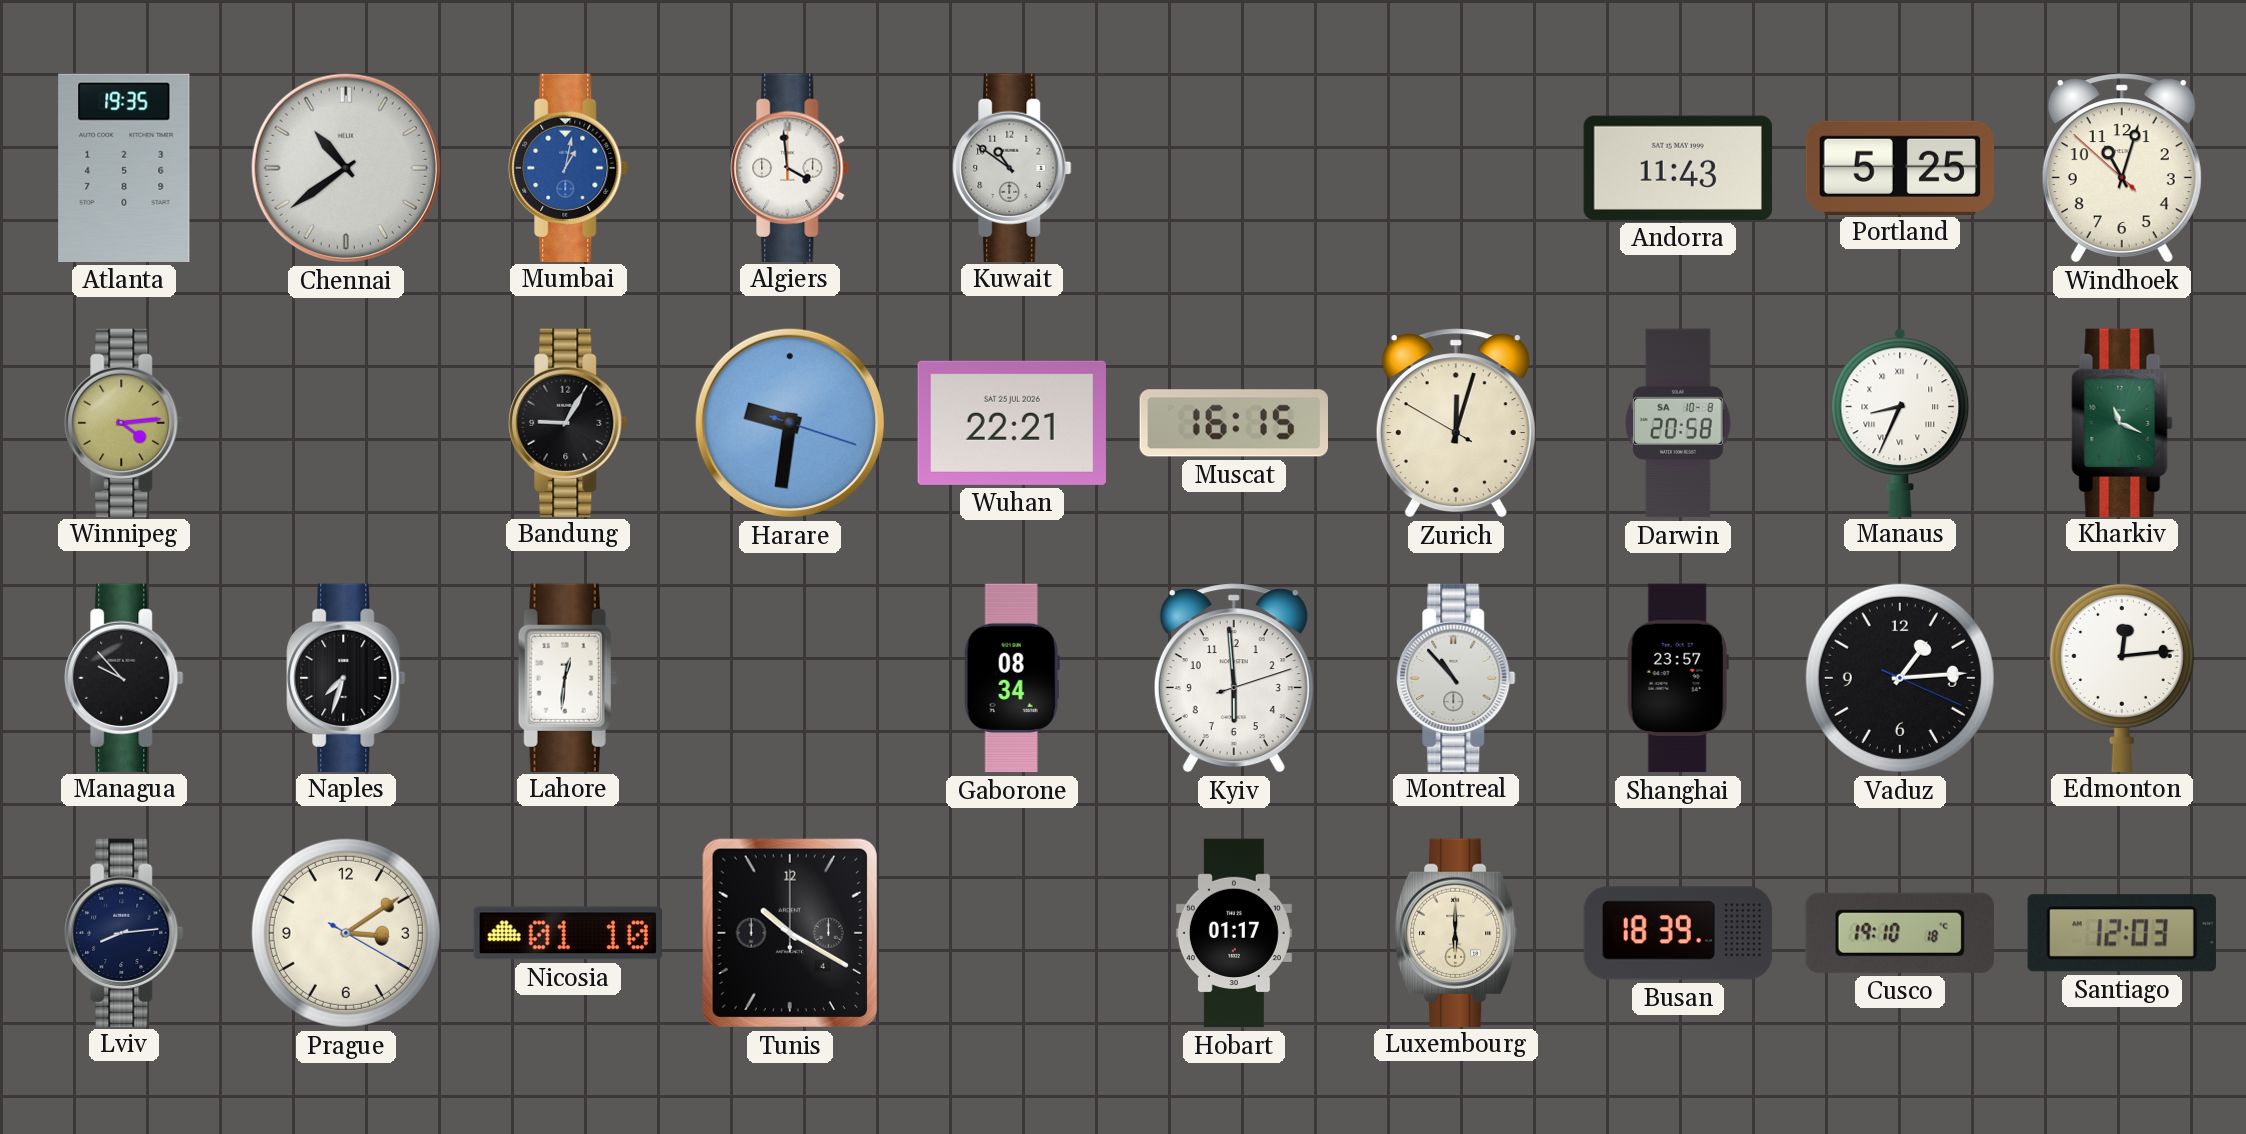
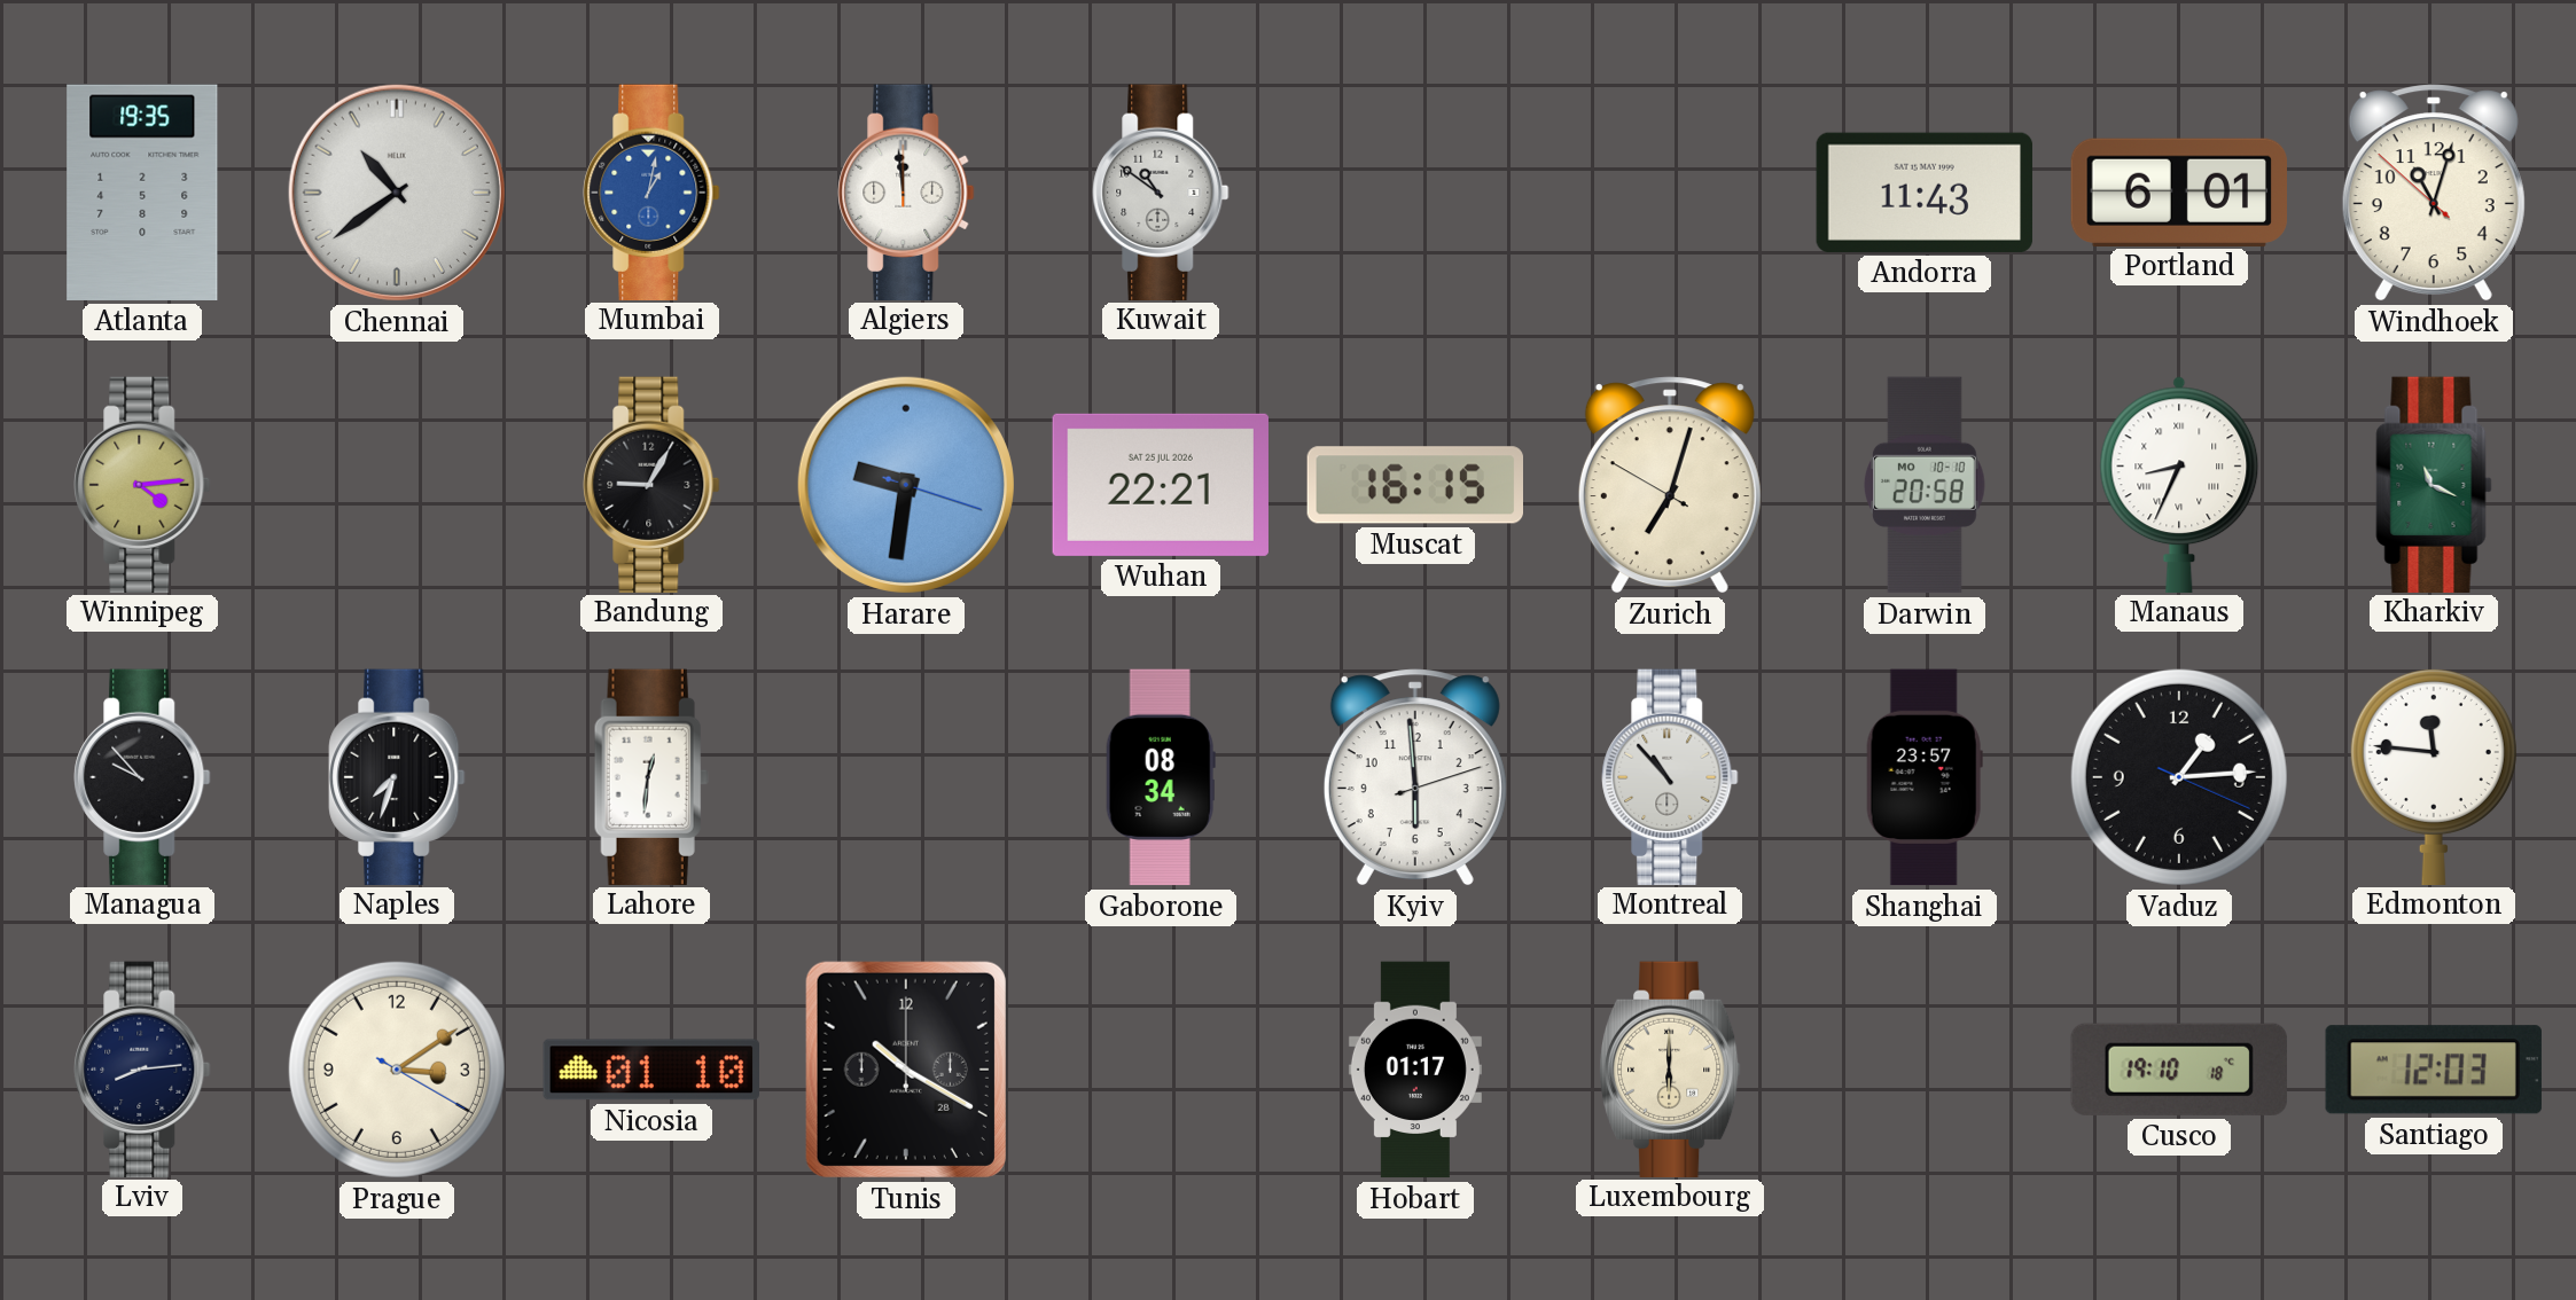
Algiers: 3:59 -> 11:59
Portland: 5:25 -> 6:01
Zurich: 12:02 -> 7:02
Darwin date: SA 10-8 -> MO 10-10
Edmonton: 12:14 -> 11:46
Tunis date: 4 -> 28
Busan: 18:39 -> none
